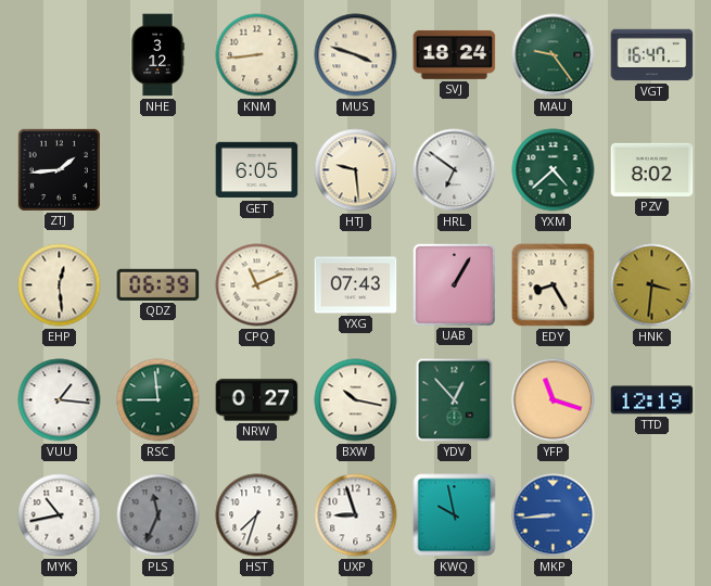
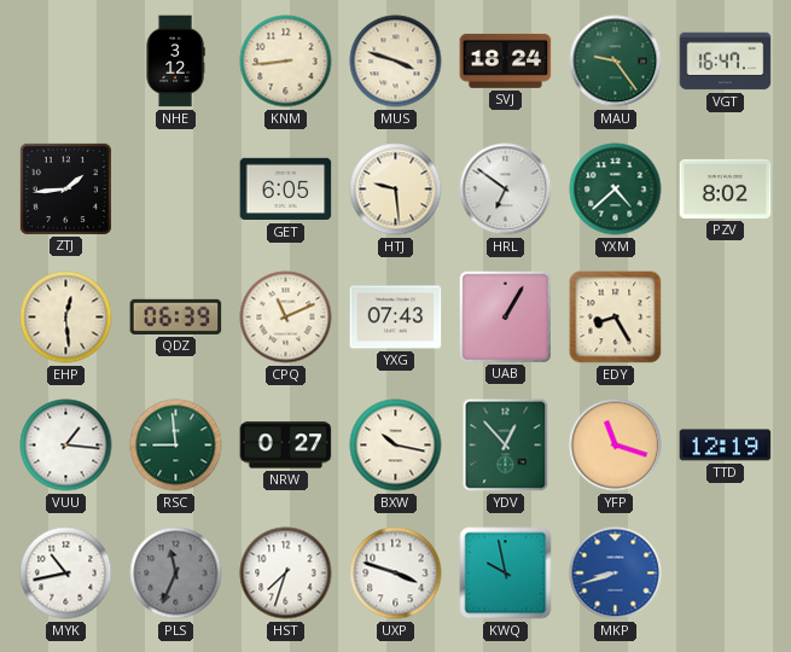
HNK: 3:31 -> none
UXP: 8:57 -> 3:48
MKP: 8:44 -> 8:42
